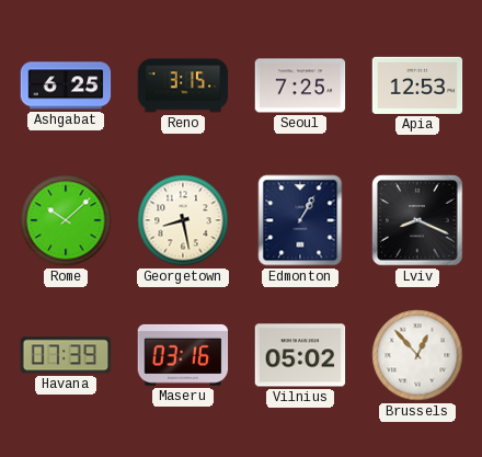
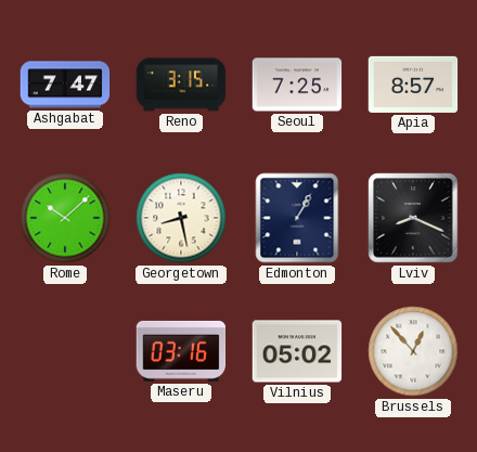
Ashgabat: 6:25 -> 7:47
Apia: 12:53 -> 8:57
Havana: 07:39 -> none
